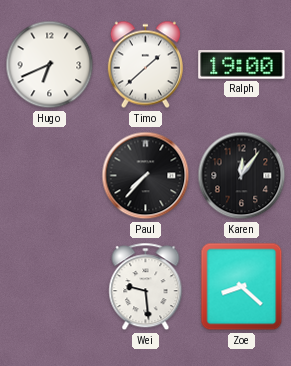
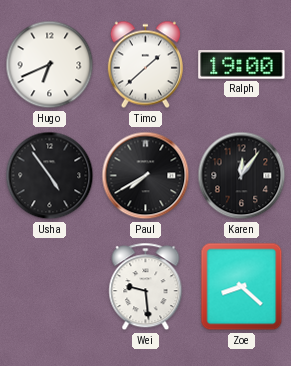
Usha: none -> 4:54
Paul: 7:37 -> 7:40
